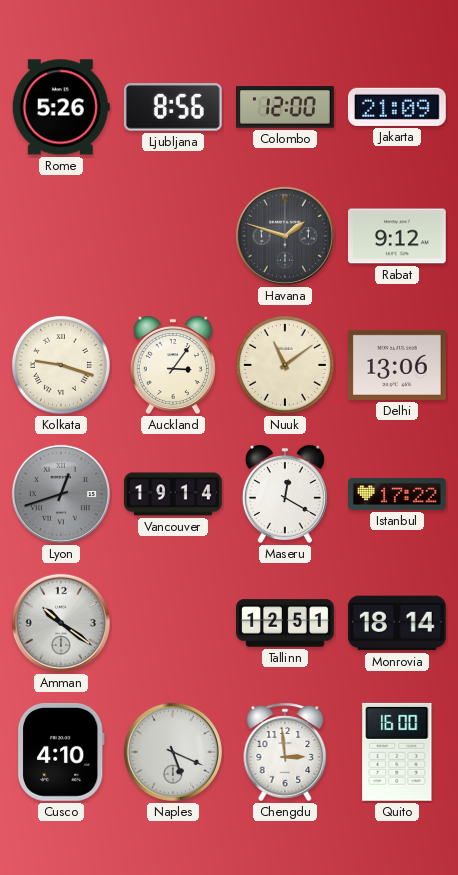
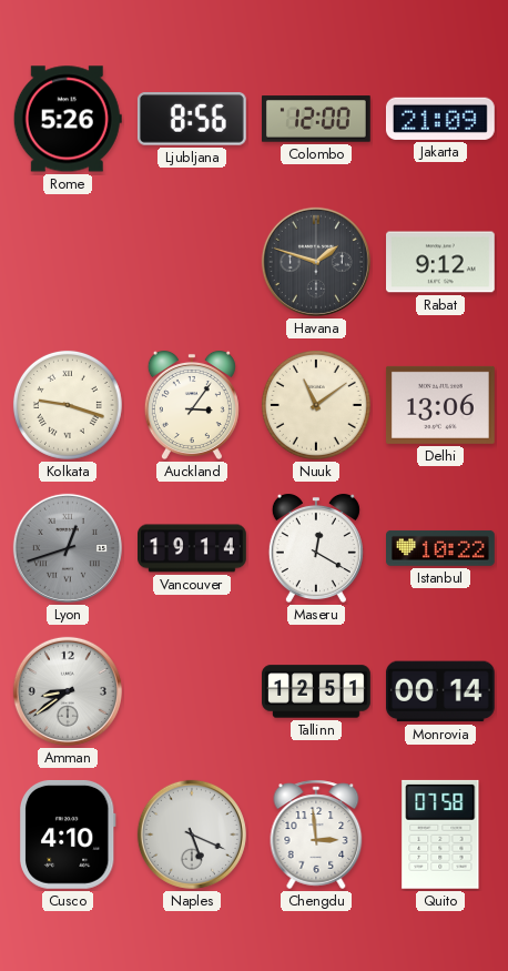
Istanbul: 17:22 -> 10:22
Amman: 10:21 -> 8:39
Monrovia: 18:14 -> 00:14
Quito: 16:00 -> 07:58
